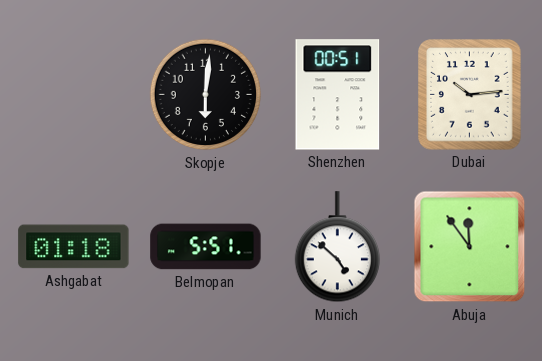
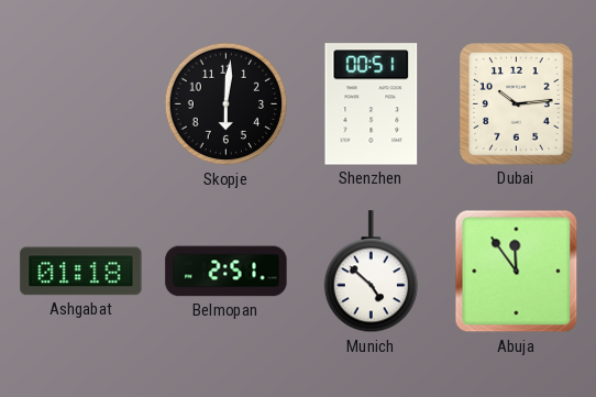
Belmopan: 5:51 -> 2:51
